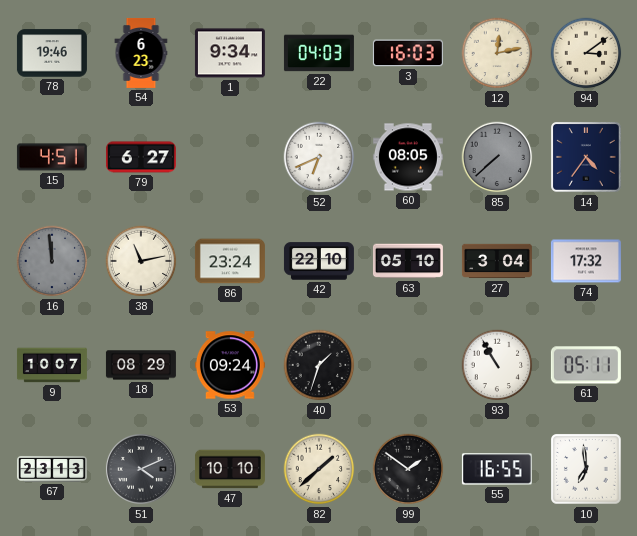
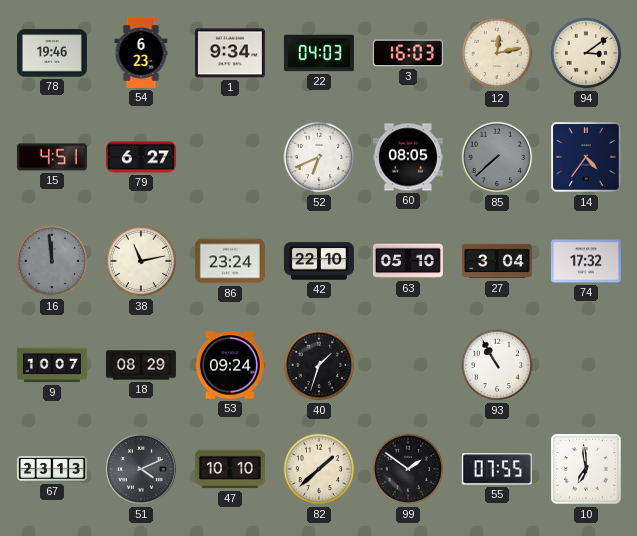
61: 05:11 -> none
55: 16:55 -> 07:55
